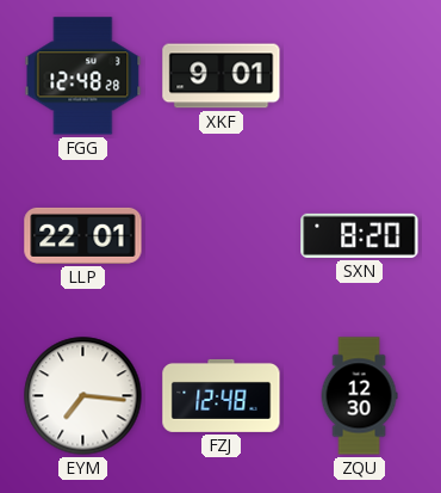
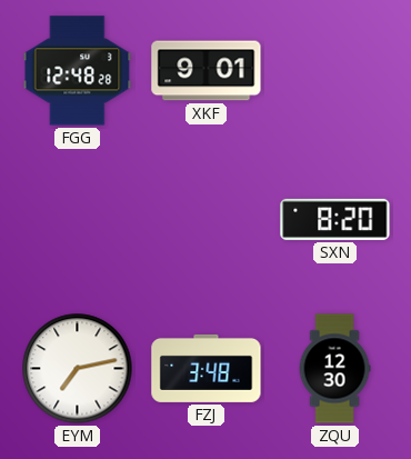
LLP: 22:01 -> none
EYM: 7:16 -> 7:13
FZJ: 12:48 -> 3:48
